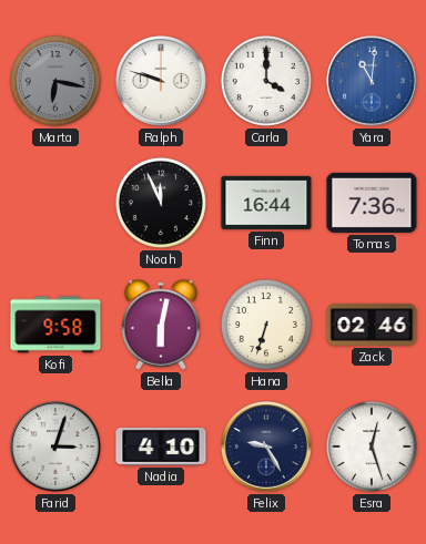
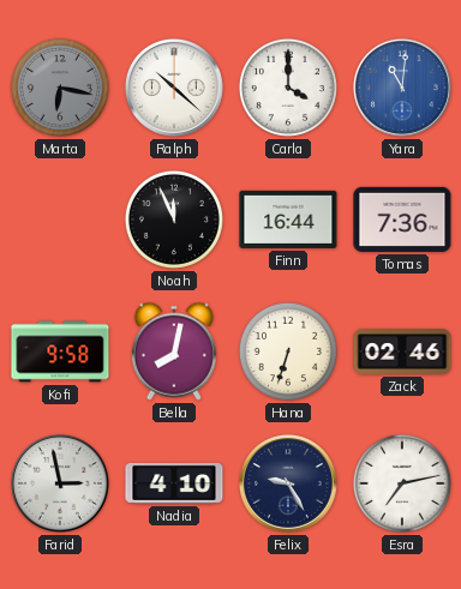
Ralph: 9:48 -> 10:22
Bella: 6:02 -> 8:02
Farid: 3:03 -> 2:58
Esra: 12:27 -> 7:13
